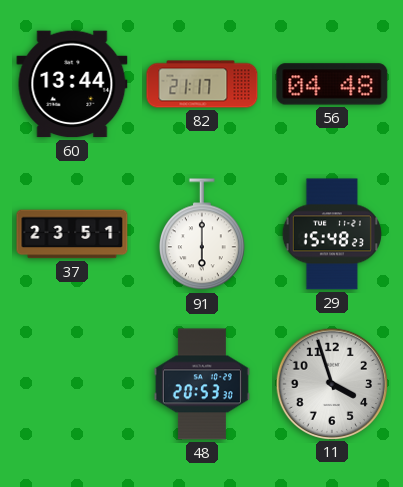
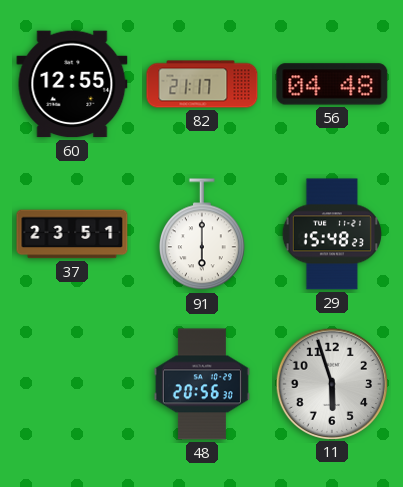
60: 13:44 -> 12:55
48: 20:53 -> 20:56
11: 3:57 -> 5:57
